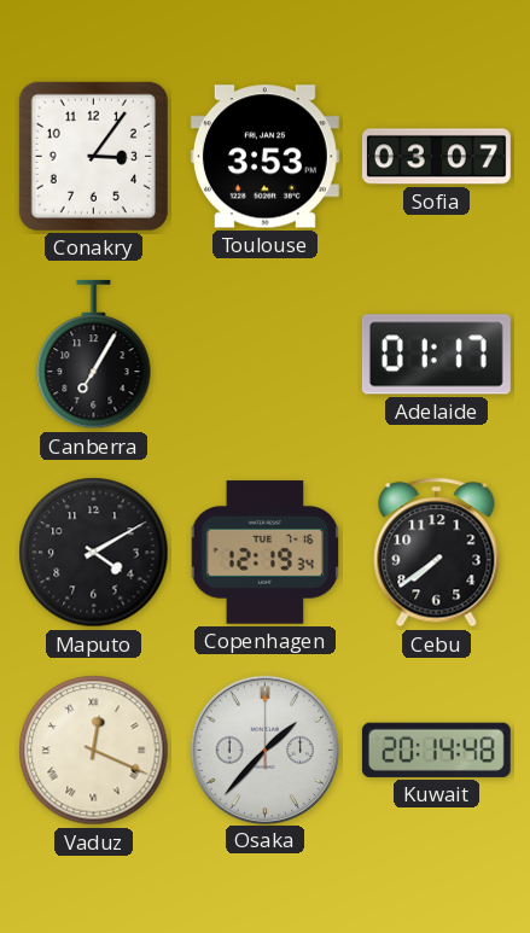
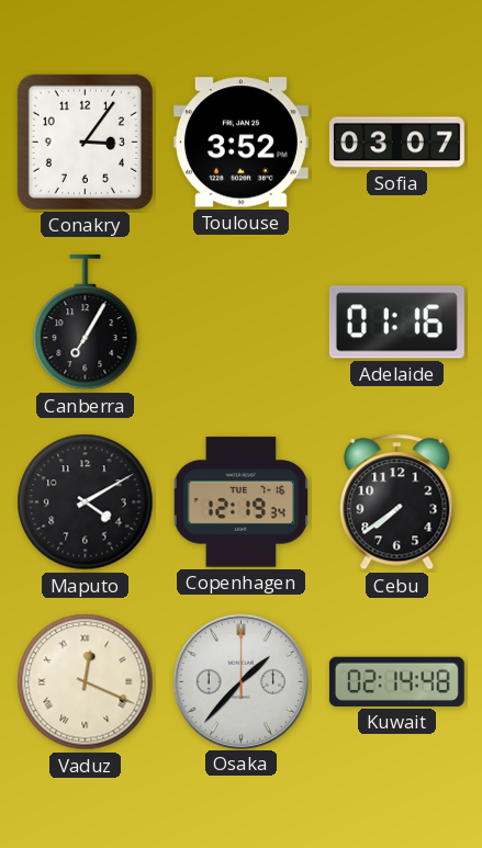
Toulouse: 3:53 -> 3:52
Adelaide: 01:17 -> 01:16
Kuwait: 20:14 -> 02:14
